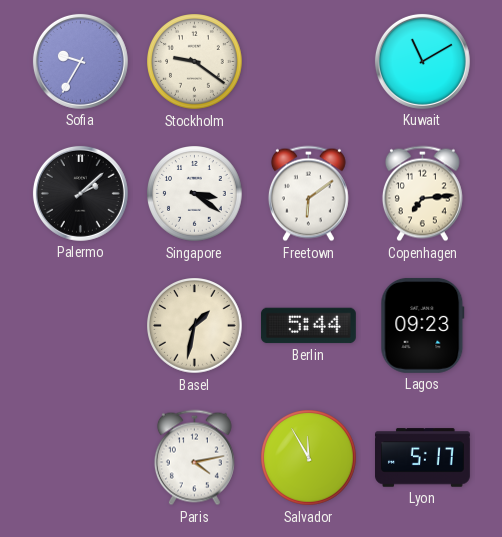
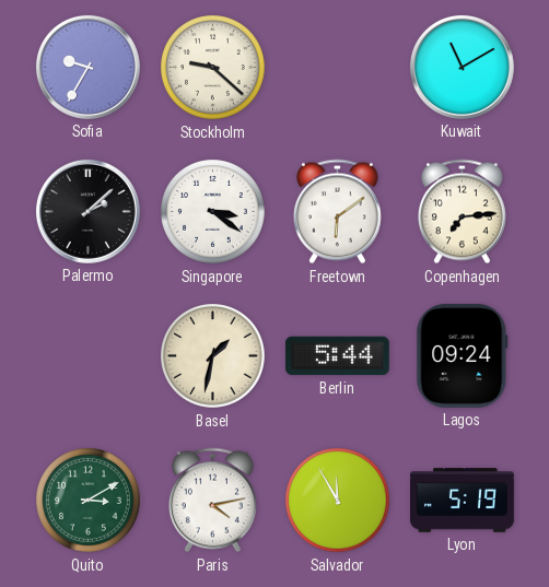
Stockholm: 9:21 -> 9:22
Lagos: 09:23 -> 09:24
Quito: none -> 3:10
Lyon: 5:17 -> 5:19
